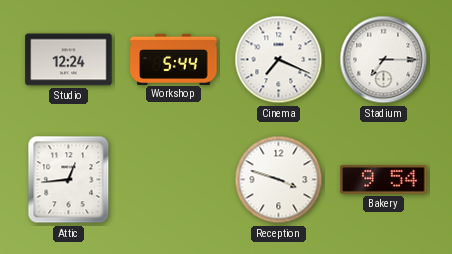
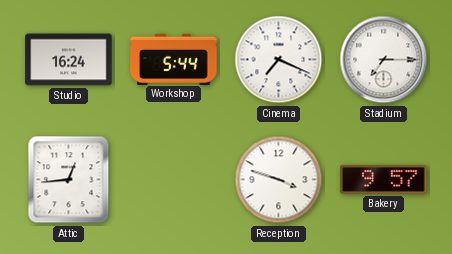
Studio: 12:24 -> 16:24
Bakery: 9:54 -> 9:57
